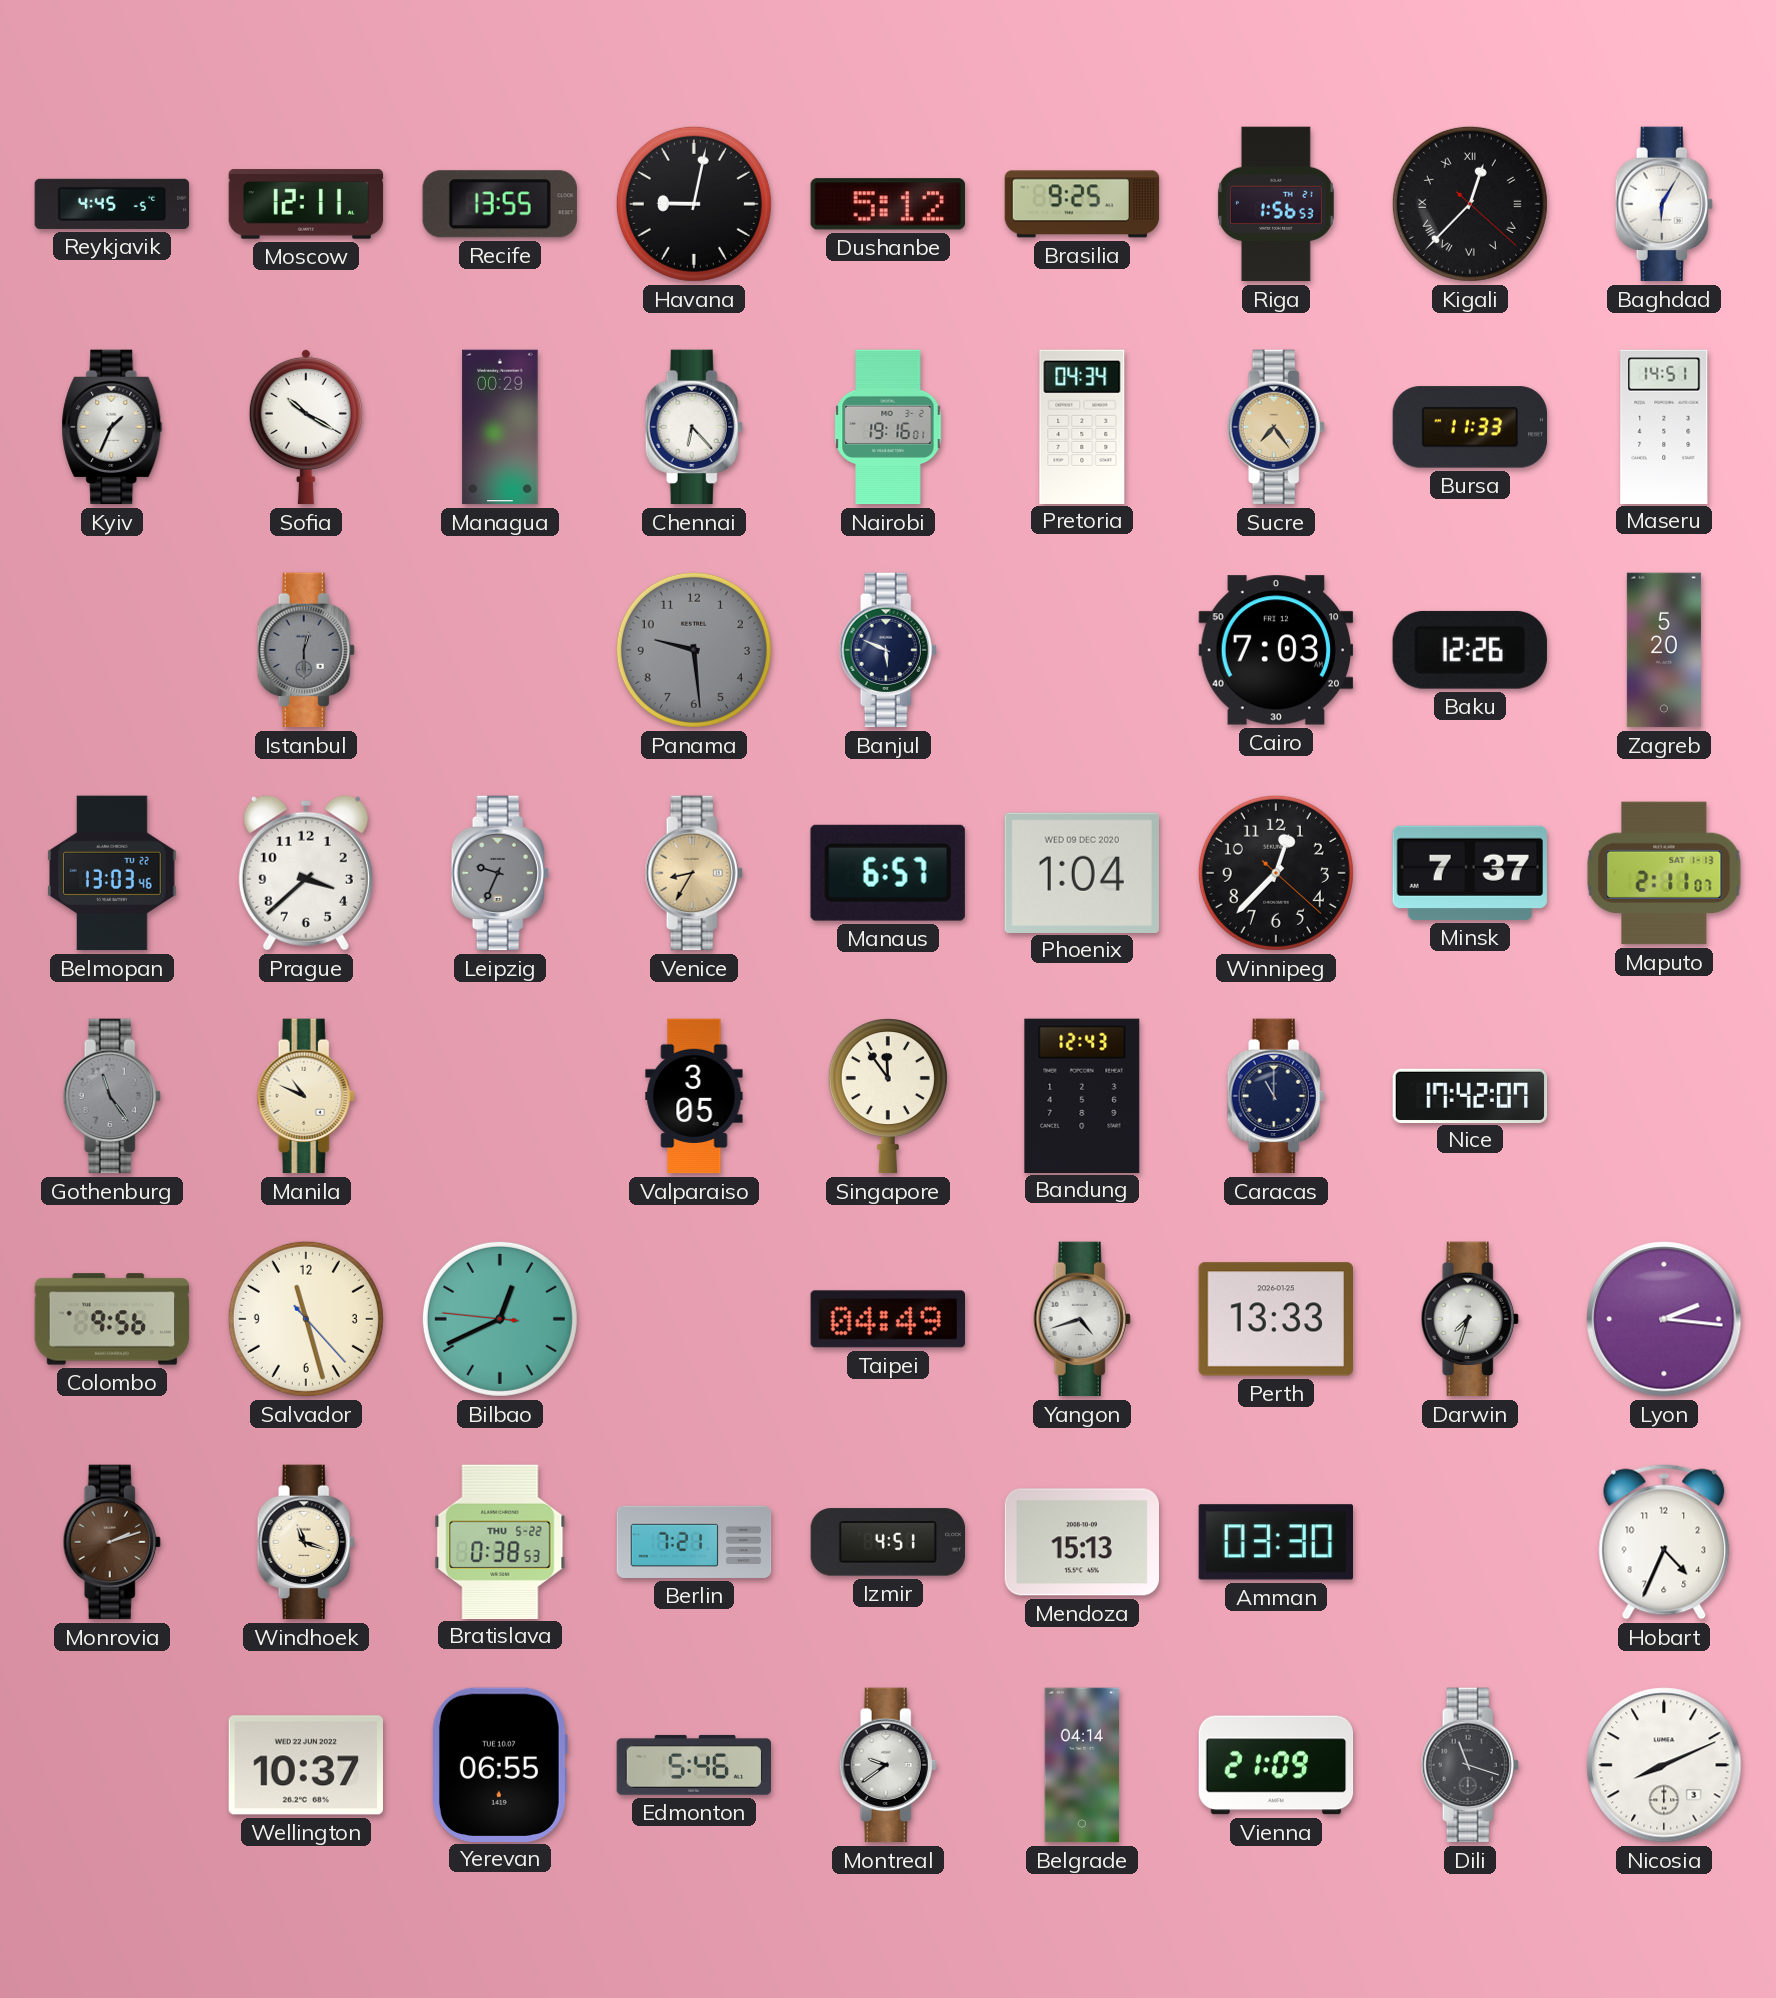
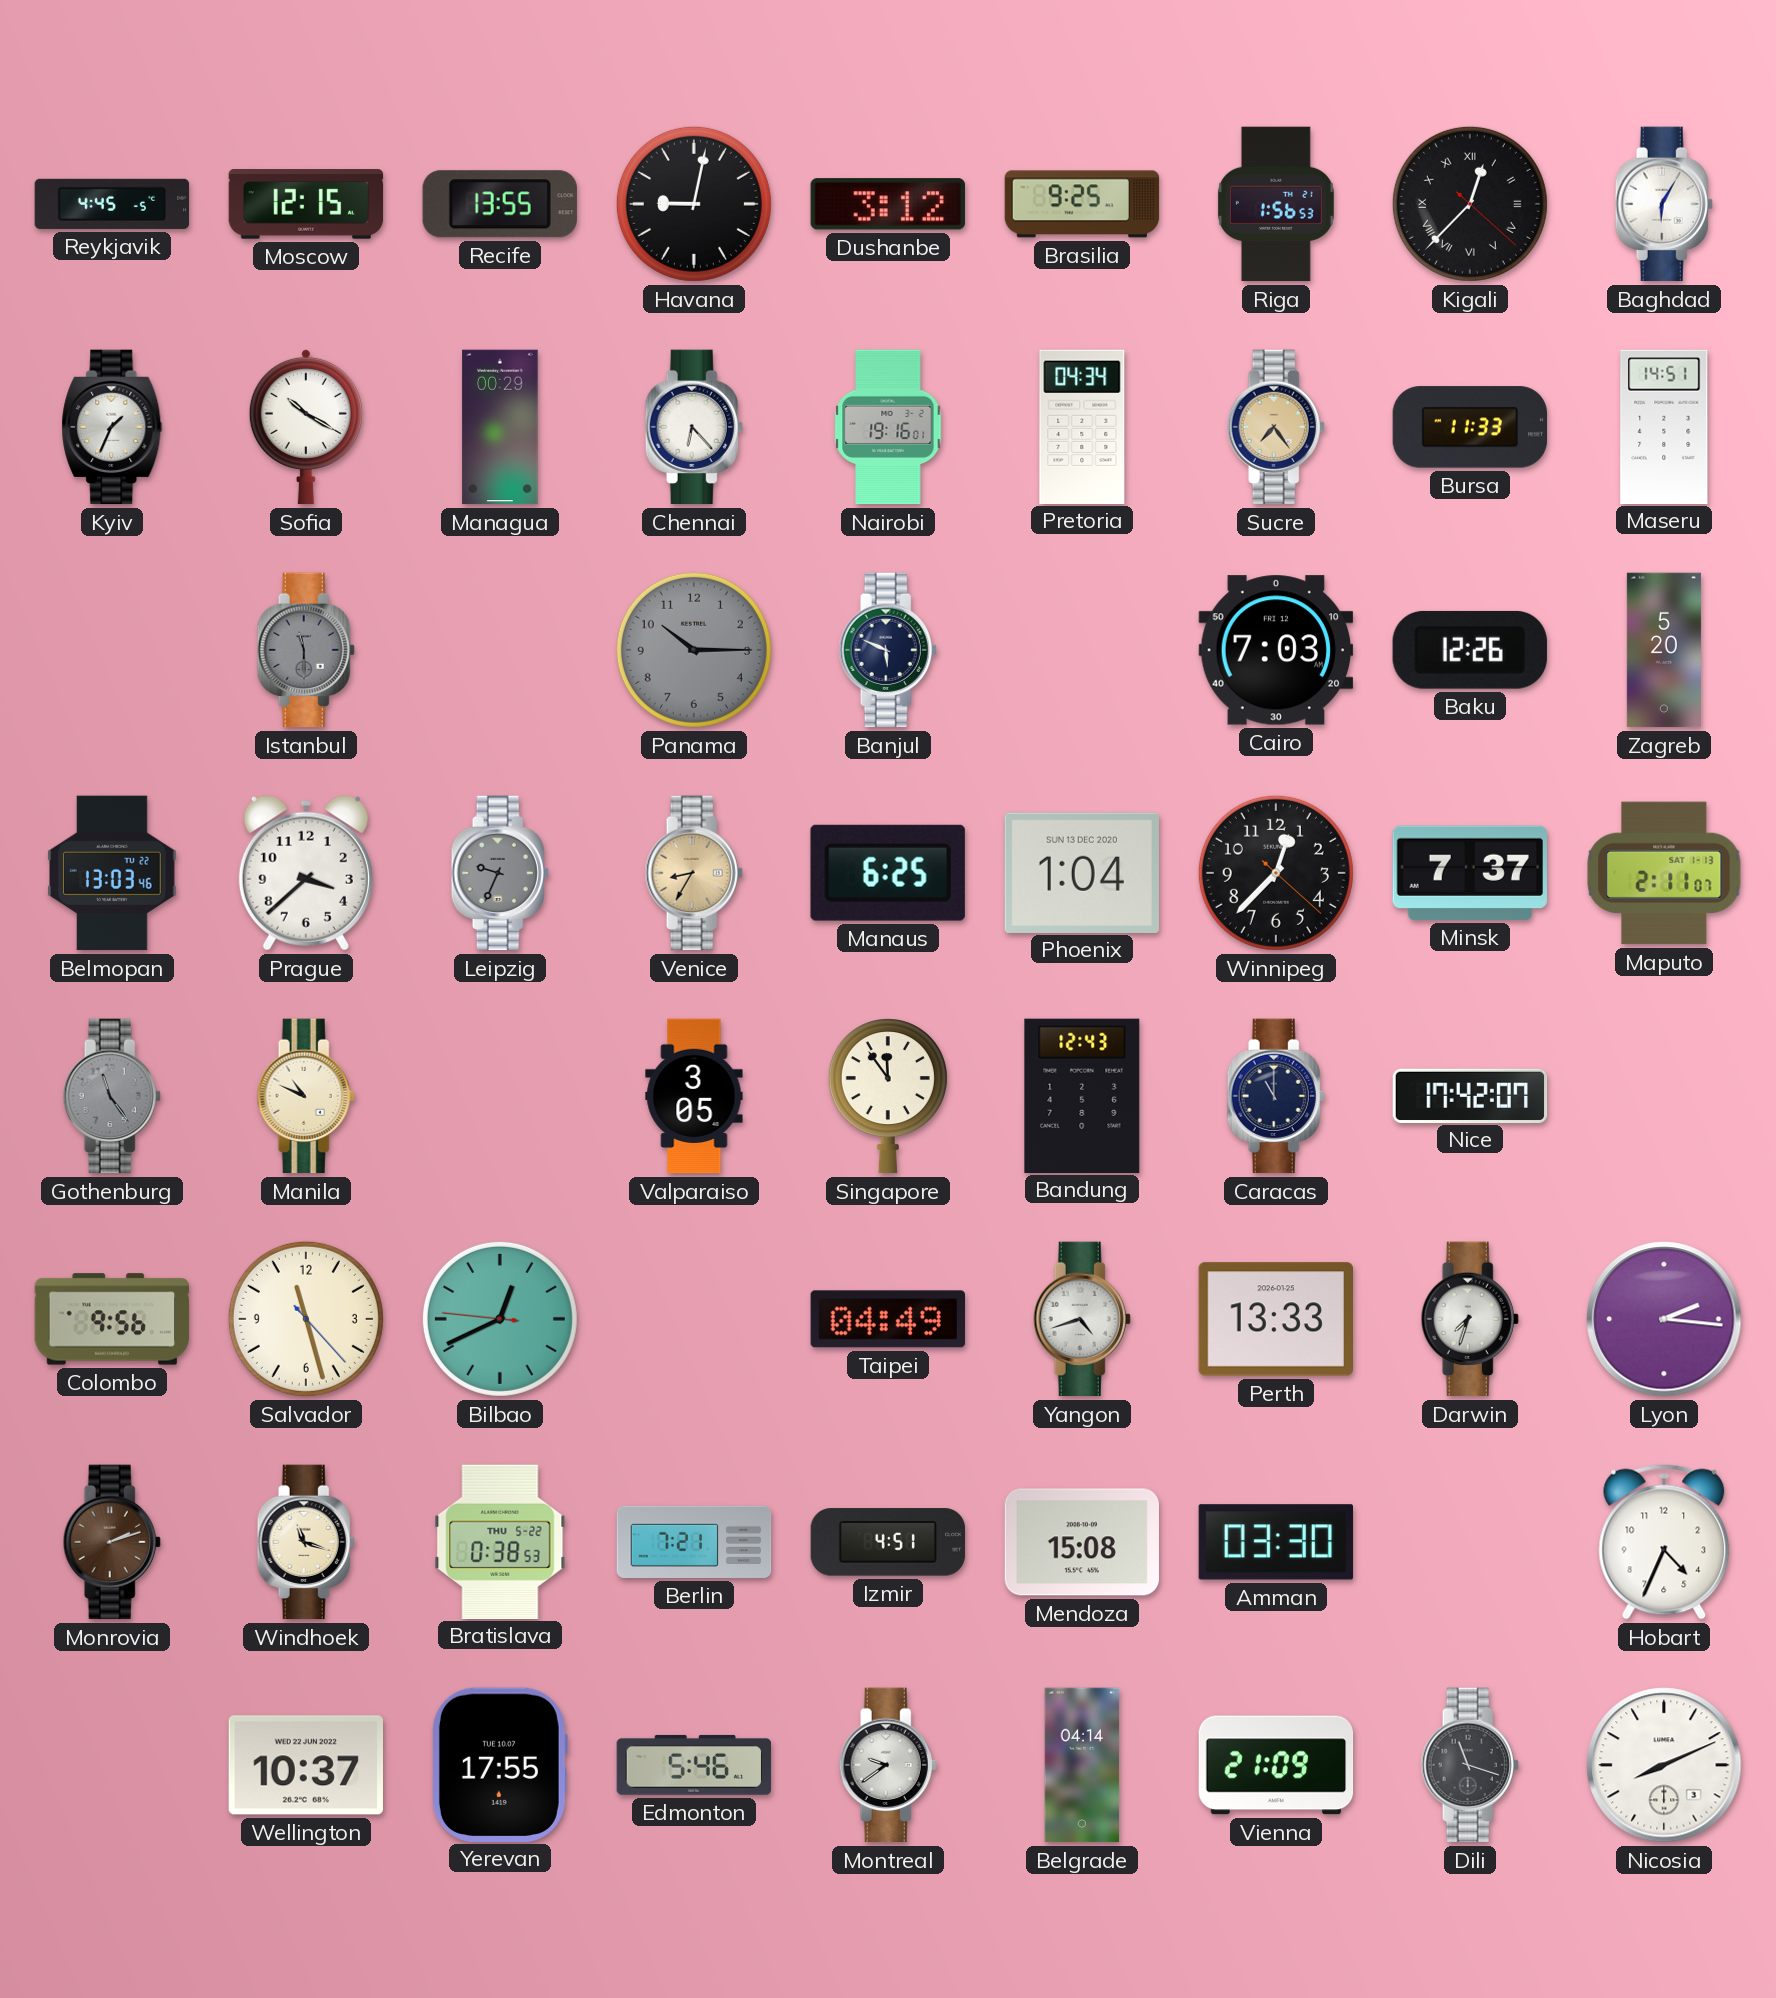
Moscow: 12:11 -> 12:15
Dushanbe: 5:12 -> 3:12
Istanbul: 12:30 -> 11:30
Panama: 9:29 -> 10:15
Manaus: 6:57 -> 6:25
Phoenix date: WED 09 DEC 2020 -> SUN 13 DEC 2020
Mendoza: 15:13 -> 15:08
Yerevan: 06:55 -> 17:55
